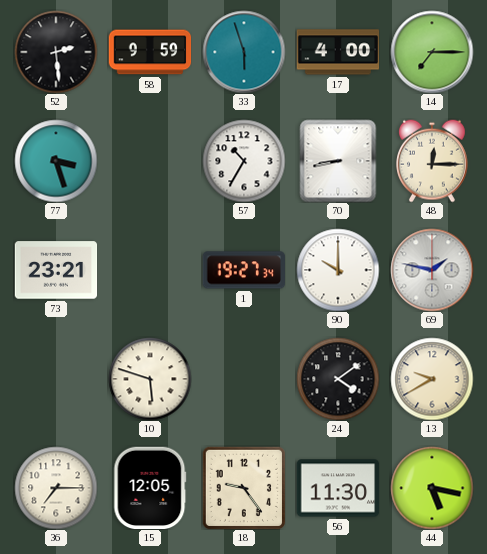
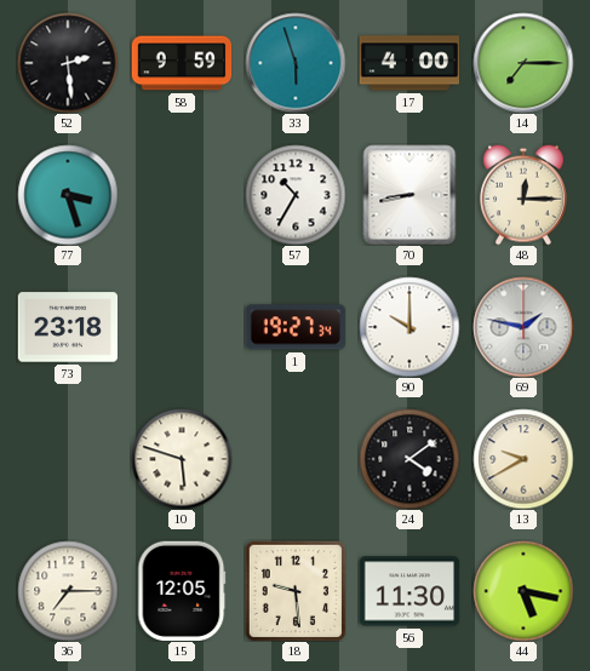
73: 23:21 -> 23:18
18: 9:24 -> 9:29
